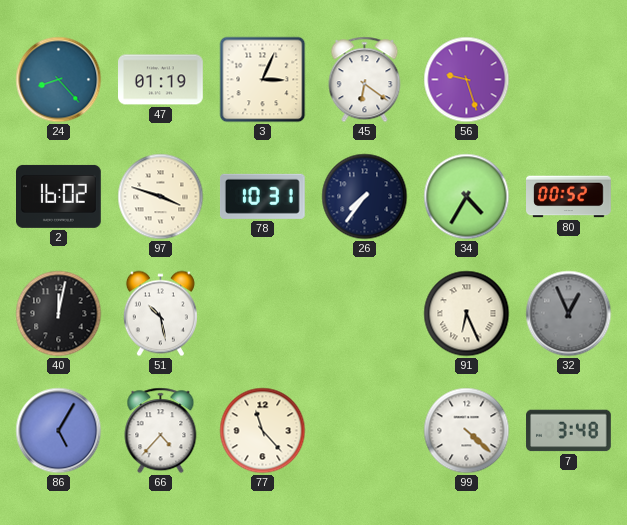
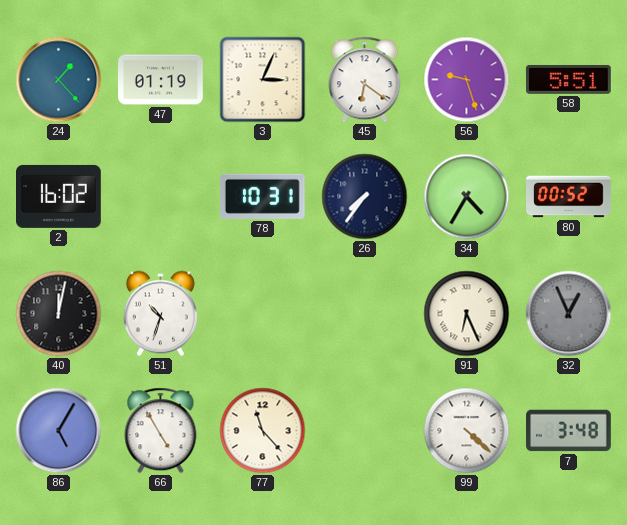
24: 8:23 -> 1:23
58: none -> 5:51
97: 3:48 -> none
51: 10:28 -> 10:33
66: 4:37 -> 4:55
